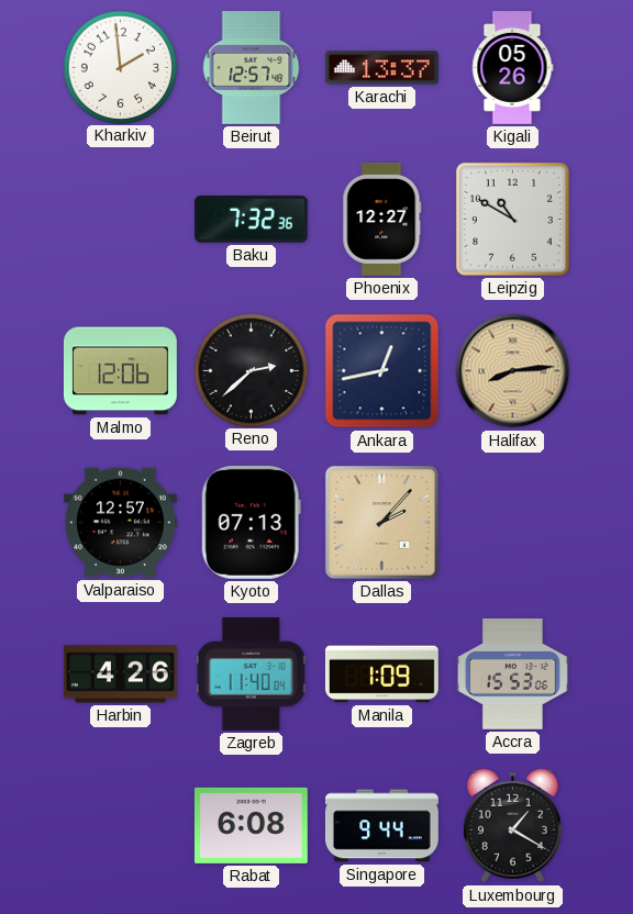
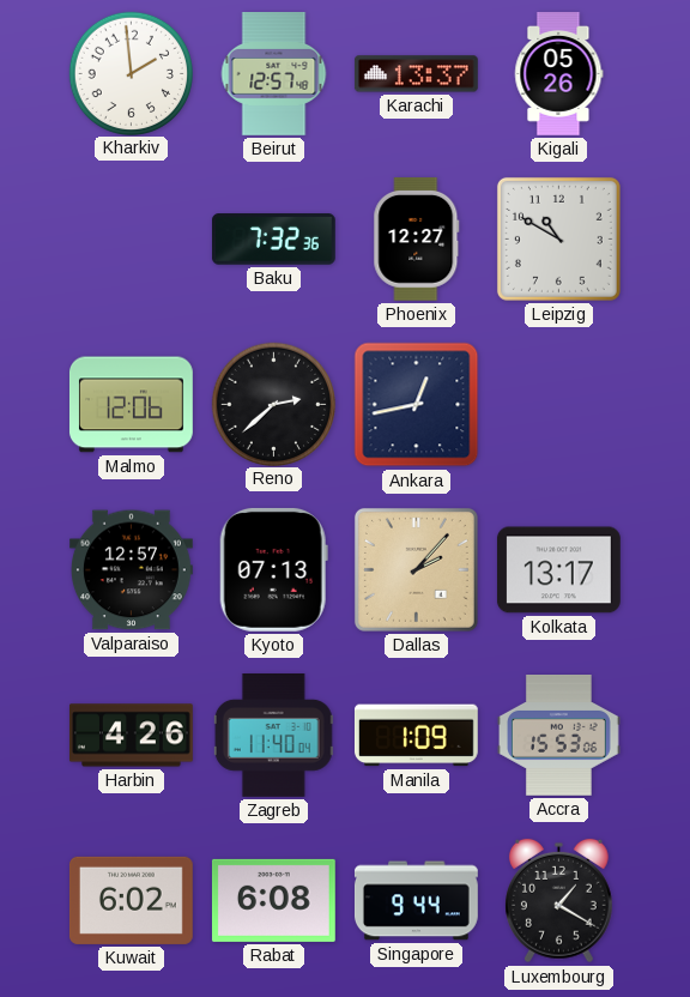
Halifax: 8:14 -> none
Kolkata: none -> 13:17
Kuwait: none -> 6:02
